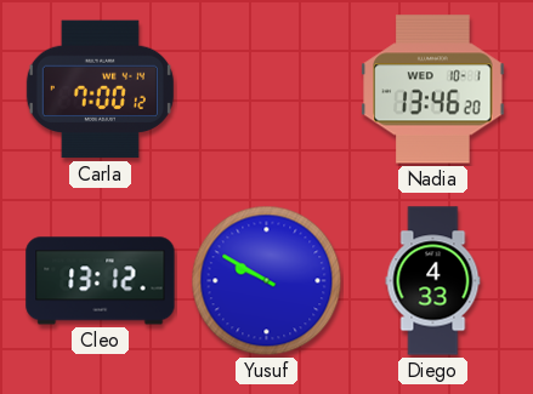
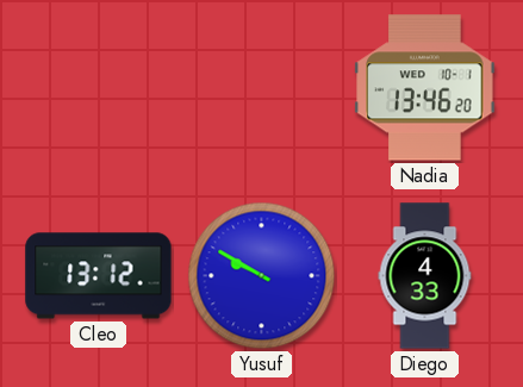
Carla: 7:00 -> none
